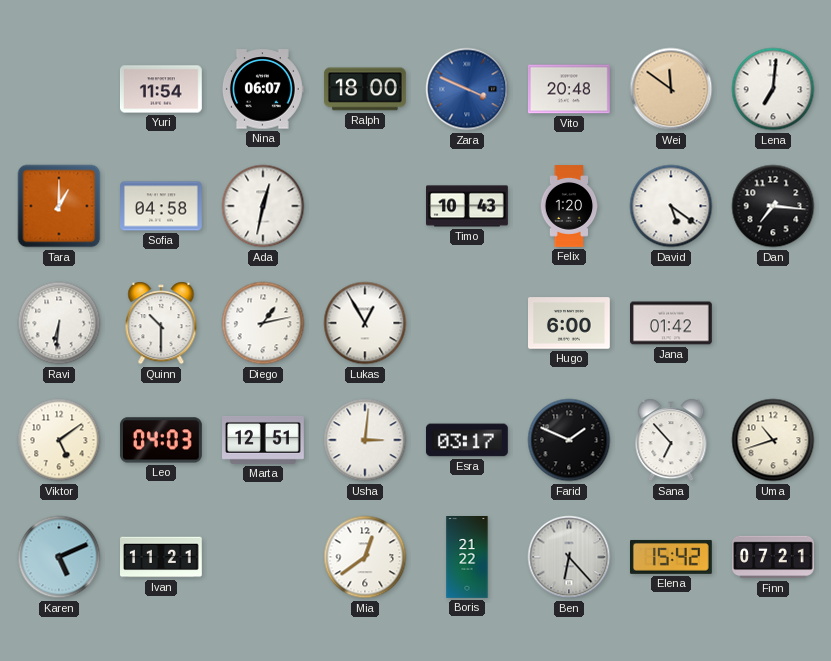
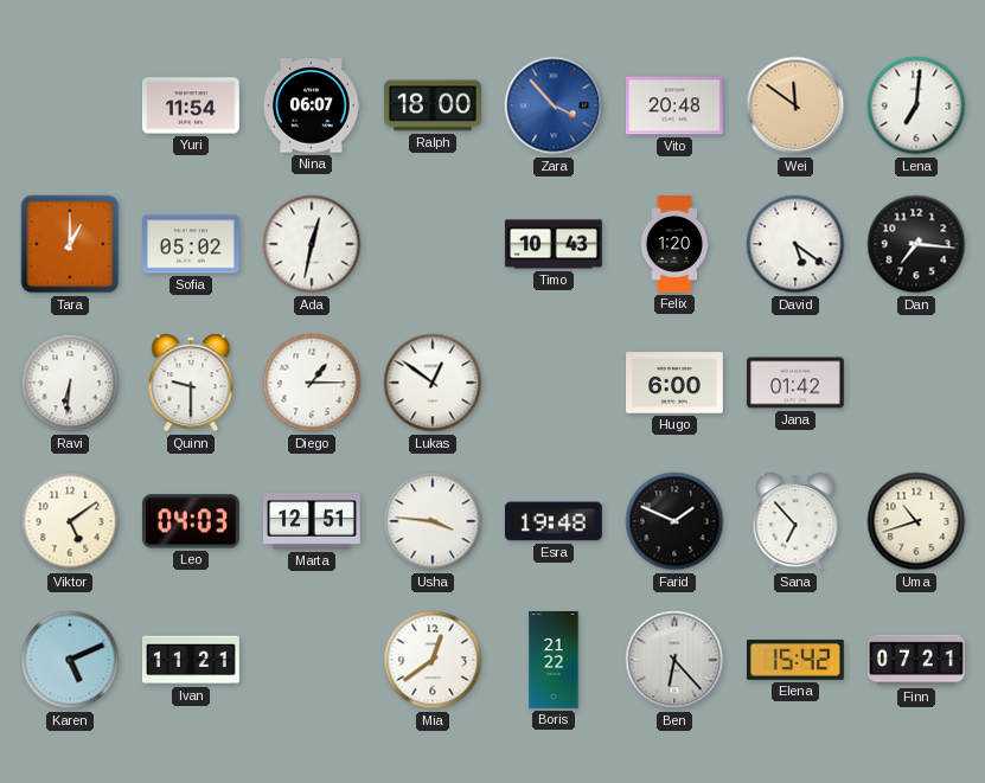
Zara: 3:49 -> 3:53
Sofia: 04:58 -> 05:02
Quinn: 10:30 -> 9:30
Diego: 1:13 -> 1:15
Lukas: 12:55 -> 12:51
Usha: 3:01 -> 3:46
Esra: 03:17 -> 19:48
